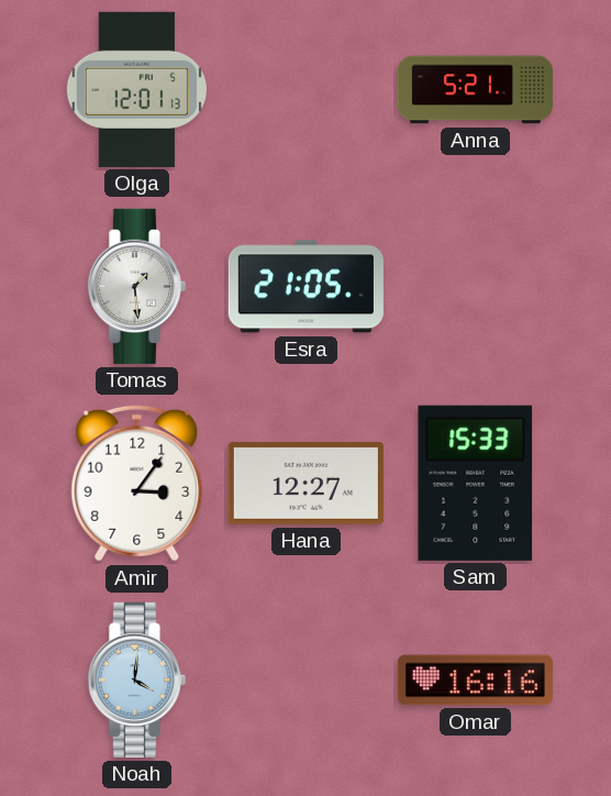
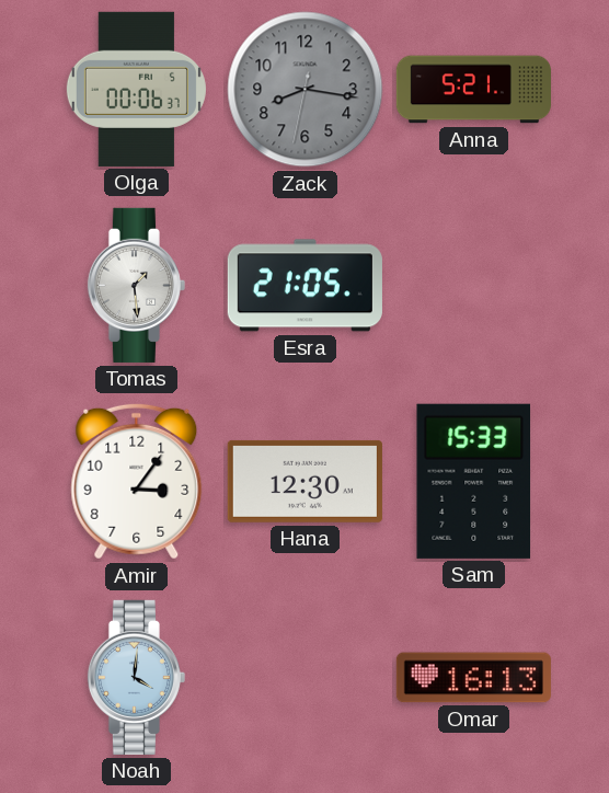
Olga: 12:01 -> 00:06
Zack: none -> 8:16
Hana: 12:27 -> 12:30
Omar: 16:16 -> 16:13
